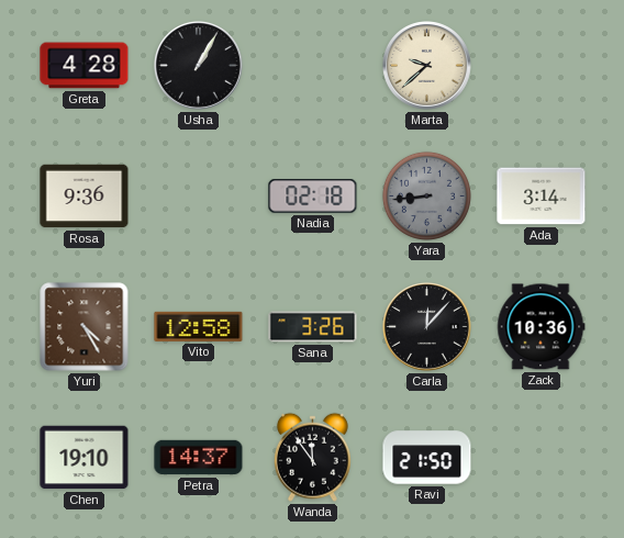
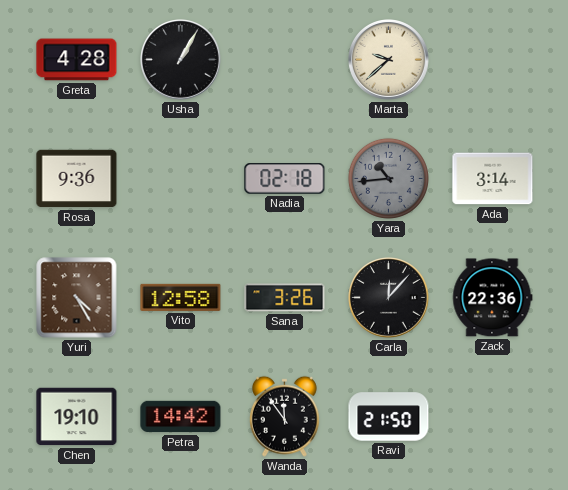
Yara: 8:44 -> 10:44
Zack: 10:36 -> 22:36
Petra: 14:37 -> 14:42
